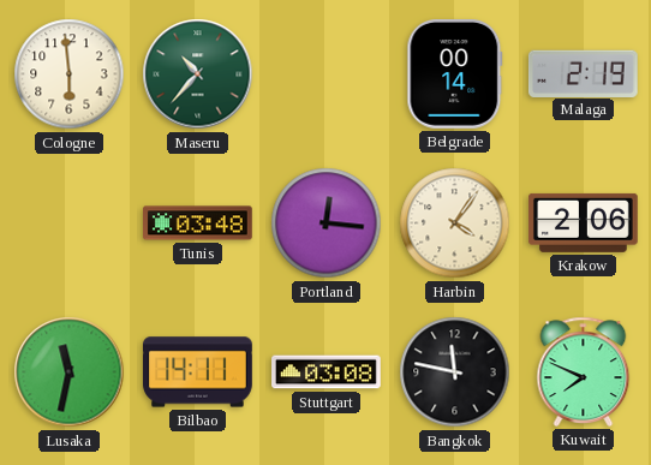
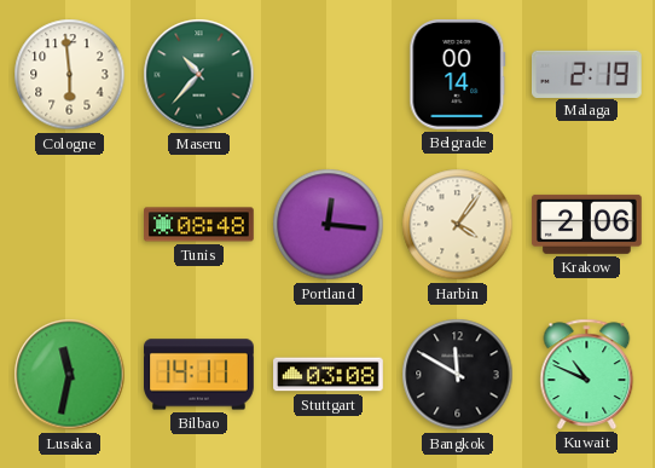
Tunis: 03:48 -> 08:48
Bangkok: 11:47 -> 11:50
Kuwait: 7:49 -> 10:49
